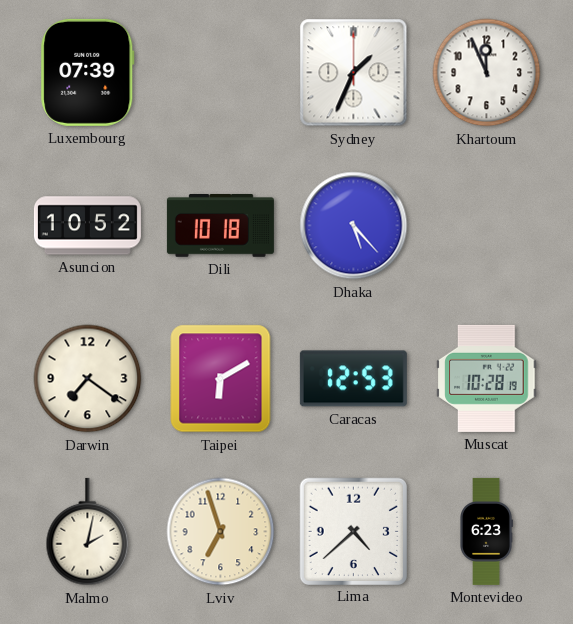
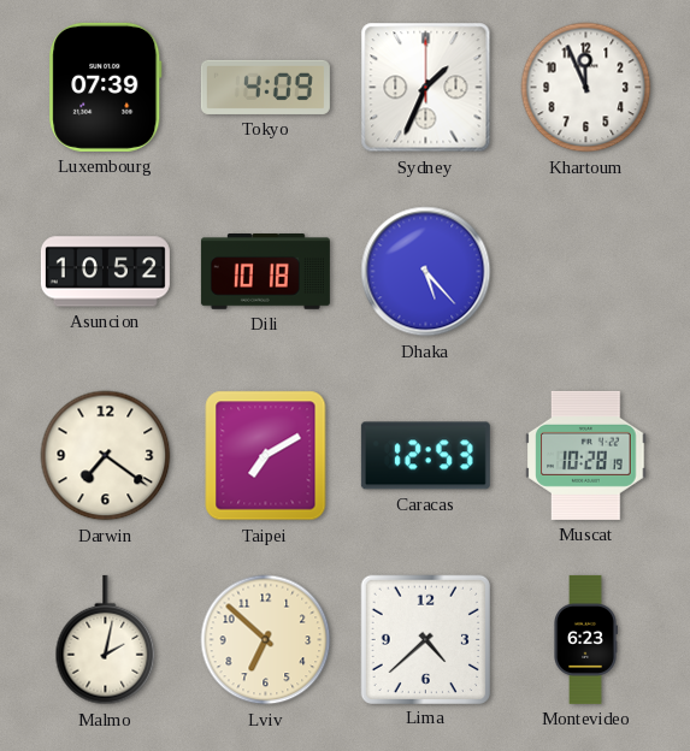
Tokyo: none -> 4:09
Taipei: 6:10 -> 7:10
Lviv: 6:57 -> 6:52
